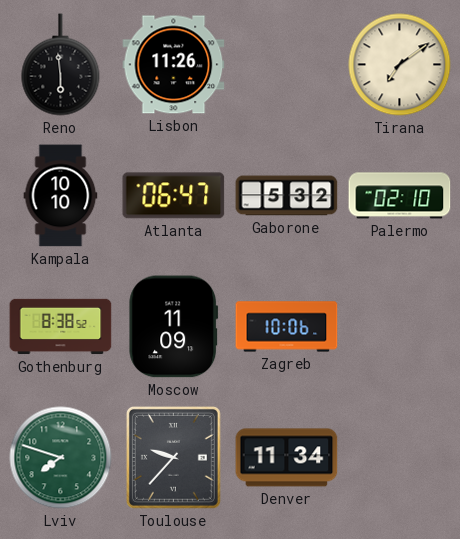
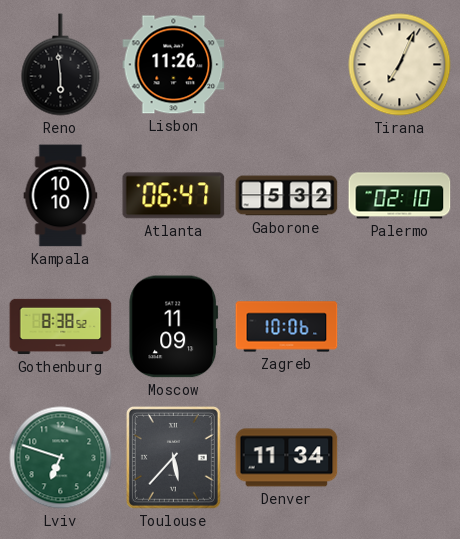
Tirana: 7:09 -> 7:04
Lviv: 7:48 -> 6:48
Toulouse: 9:37 -> 5:37
